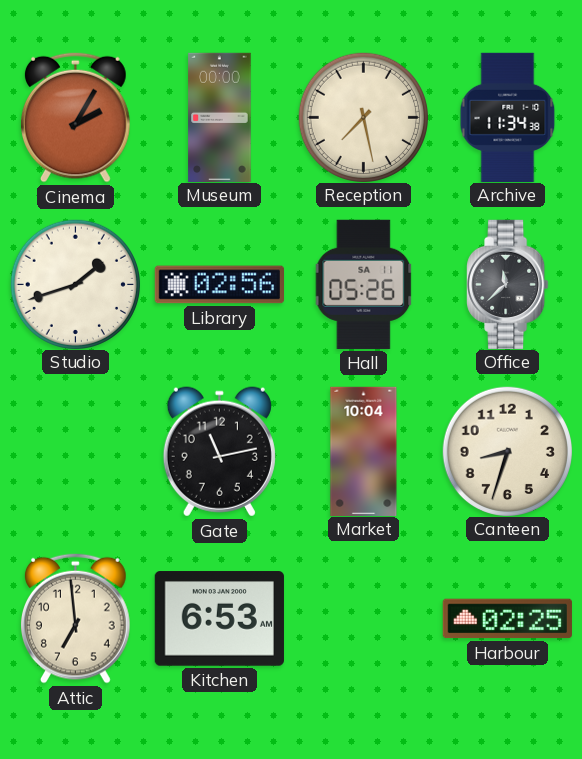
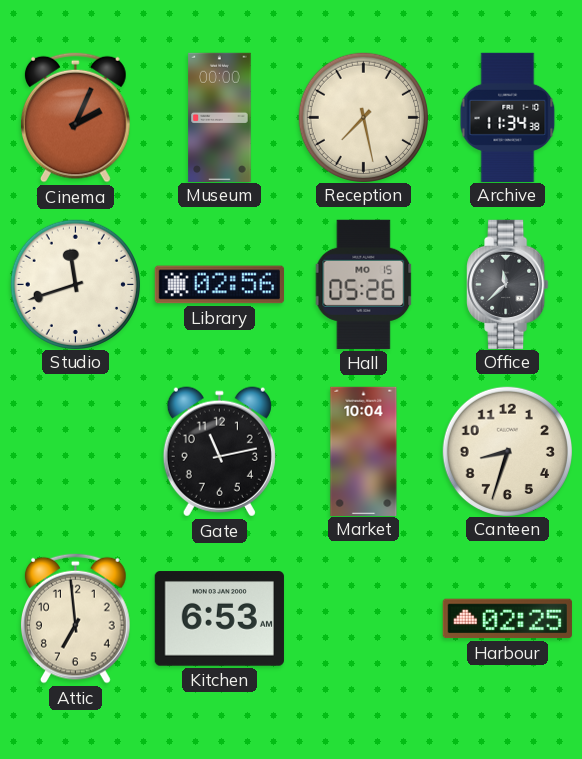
Cinema: 2:05 -> 2:04
Studio: 1:42 -> 11:42
Hall date: SA 11 -> MO 15
